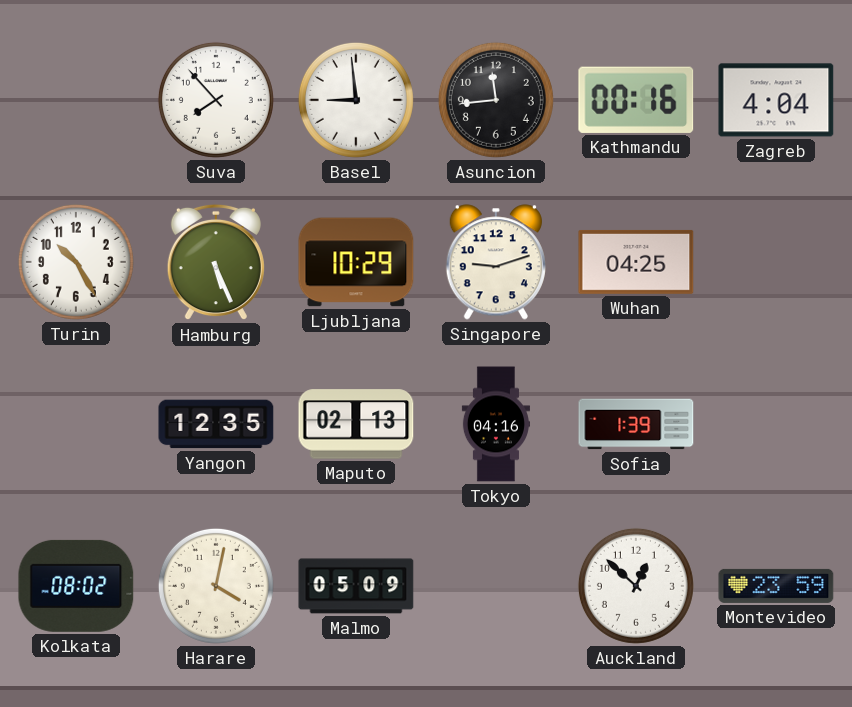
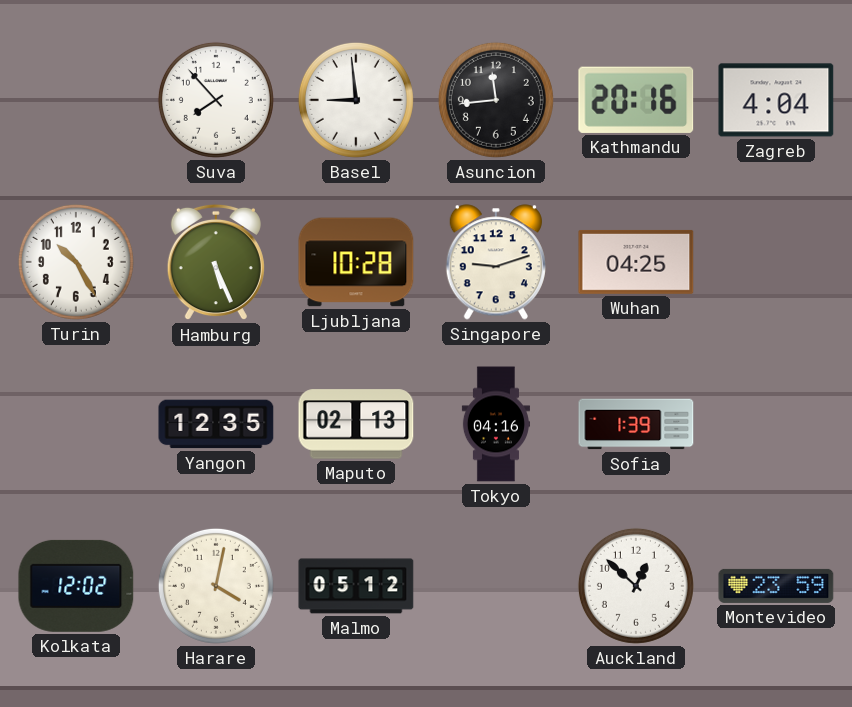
Kathmandu: 00:16 -> 20:16
Ljubljana: 10:29 -> 10:28
Kolkata: 08:02 -> 12:02
Malmo: 05:09 -> 05:12
